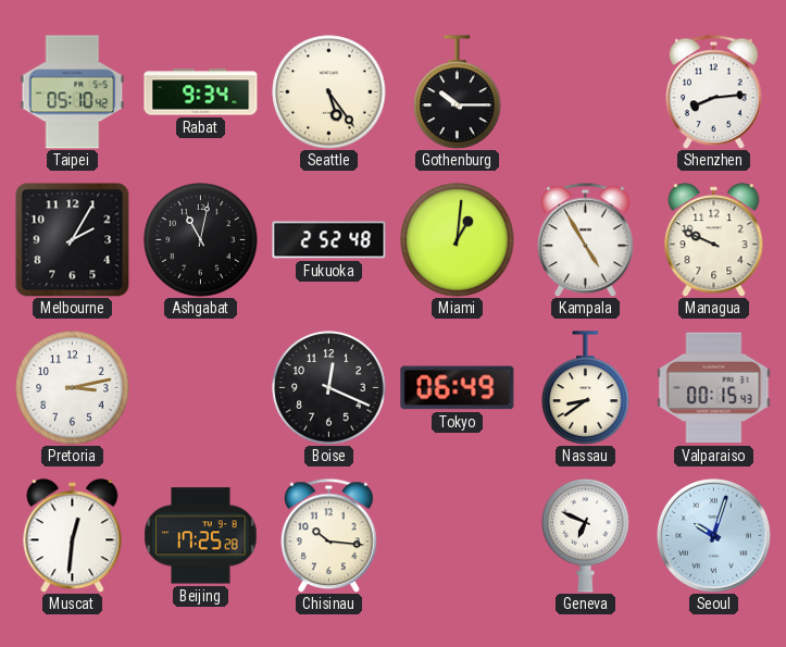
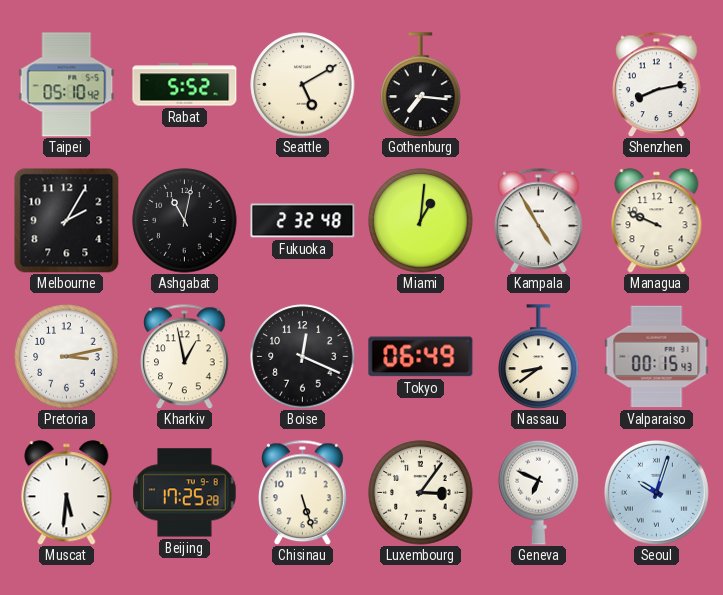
Rabat: 9:34 -> 5:52
Seattle: 5:24 -> 5:10
Gothenburg: 10:15 -> 7:16
Shenzhen: 8:14 -> 8:13
Fukuoka: 2:52 -> 2:32
Kharkiv: none -> 12:58
Muscat: 12:31 -> 5:31
Chisinau: 10:16 -> 5:27
Luxembourg: none -> 3:06
